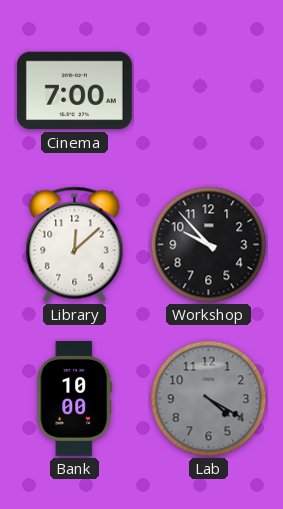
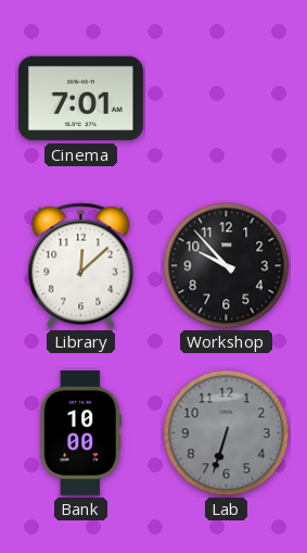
Cinema: 7:00 -> 7:01
Lab: 4:20 -> 6:33
